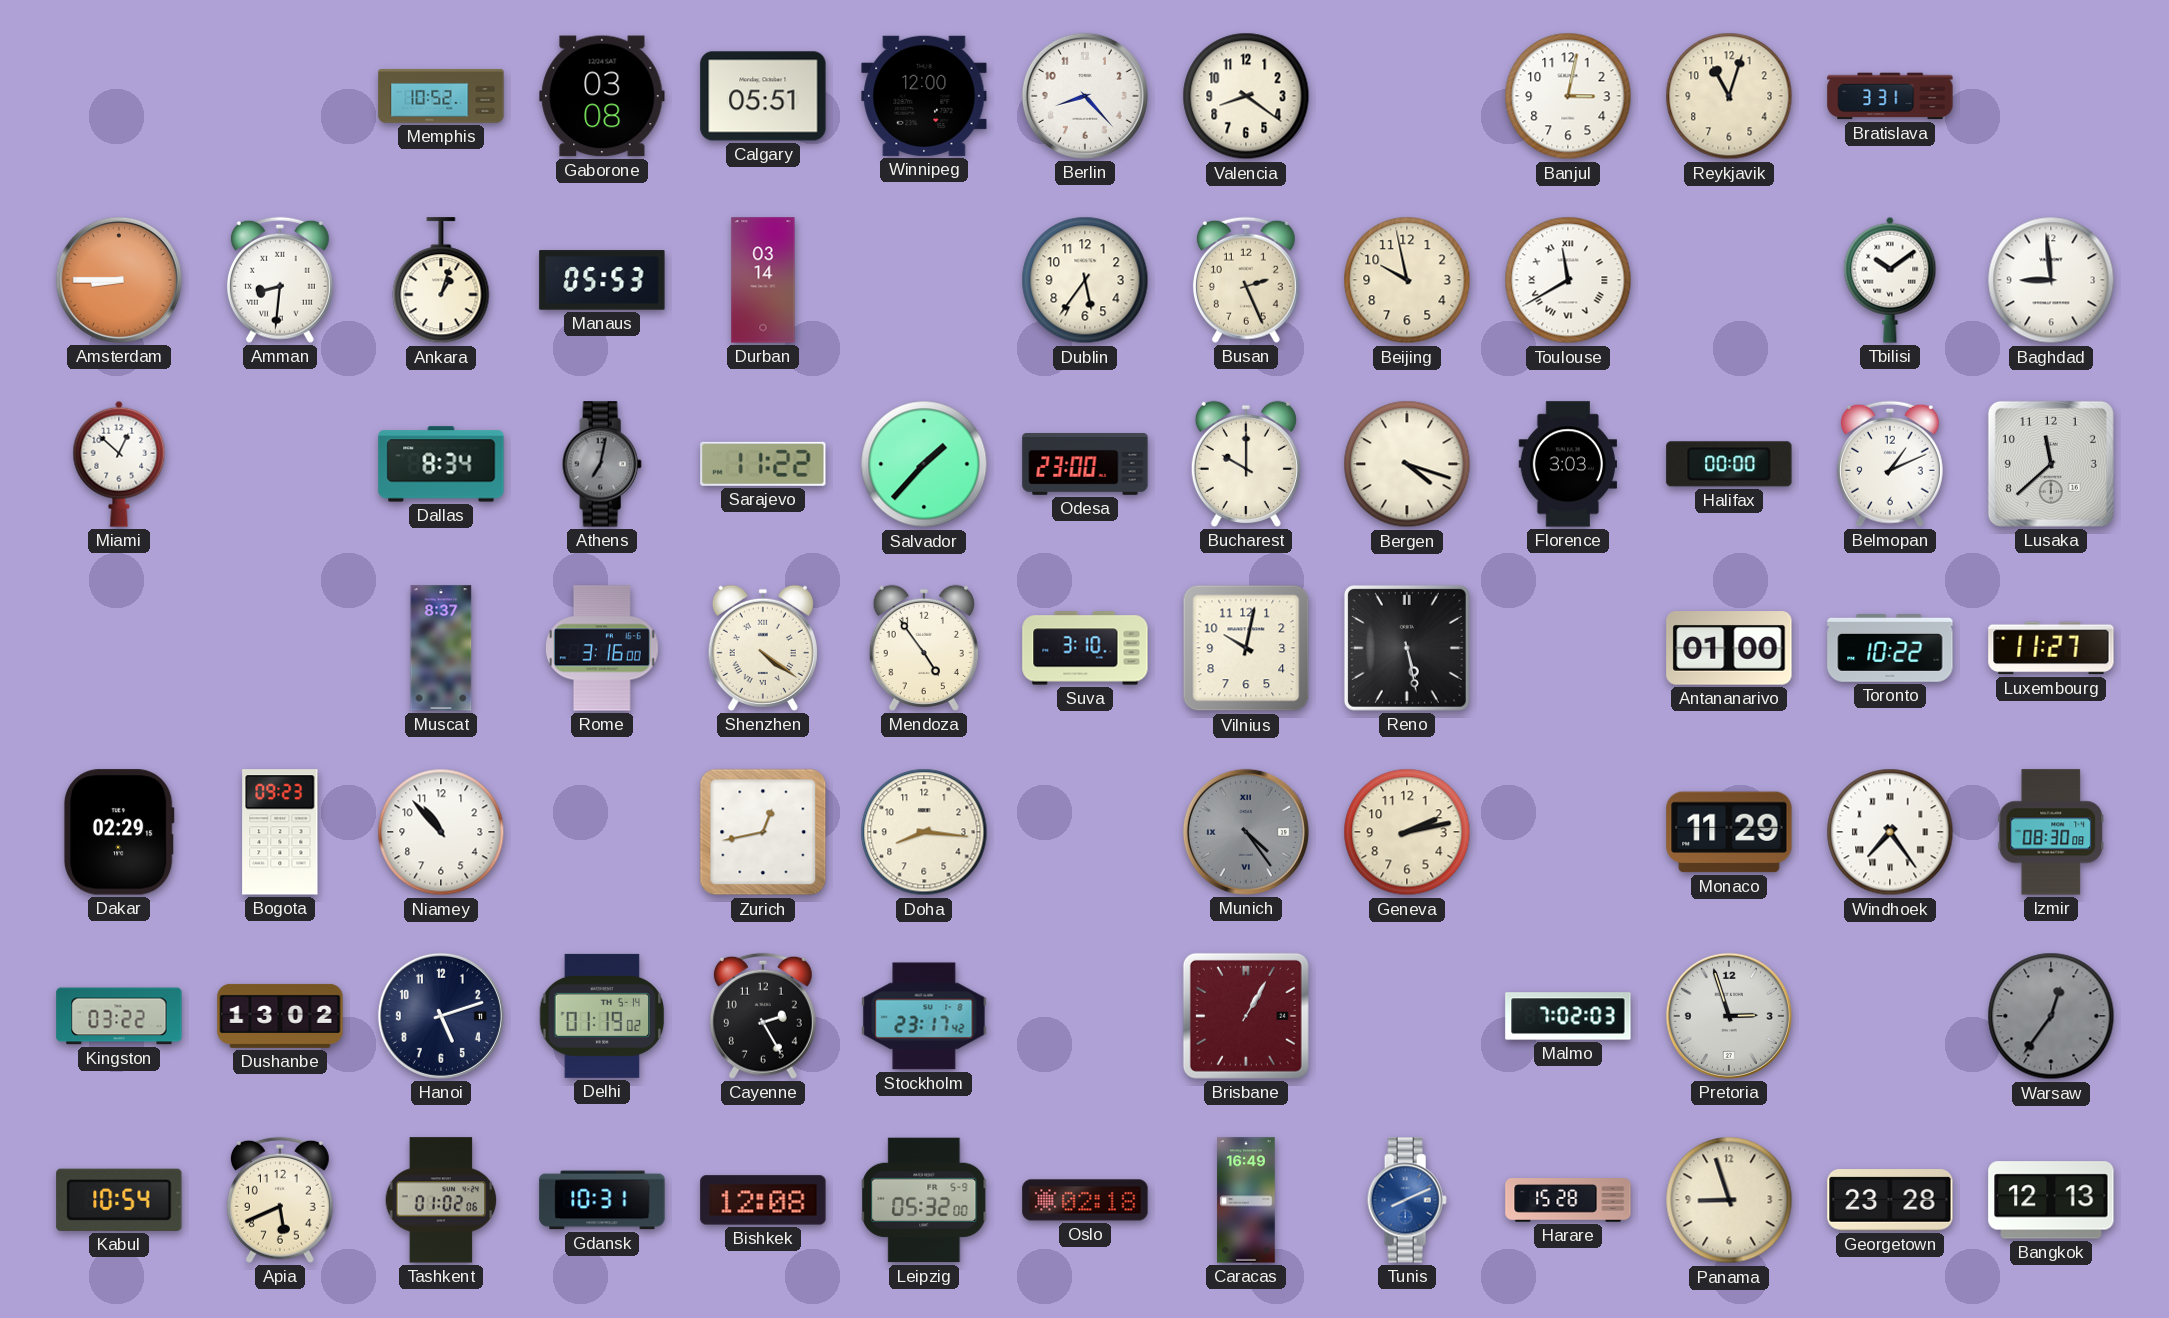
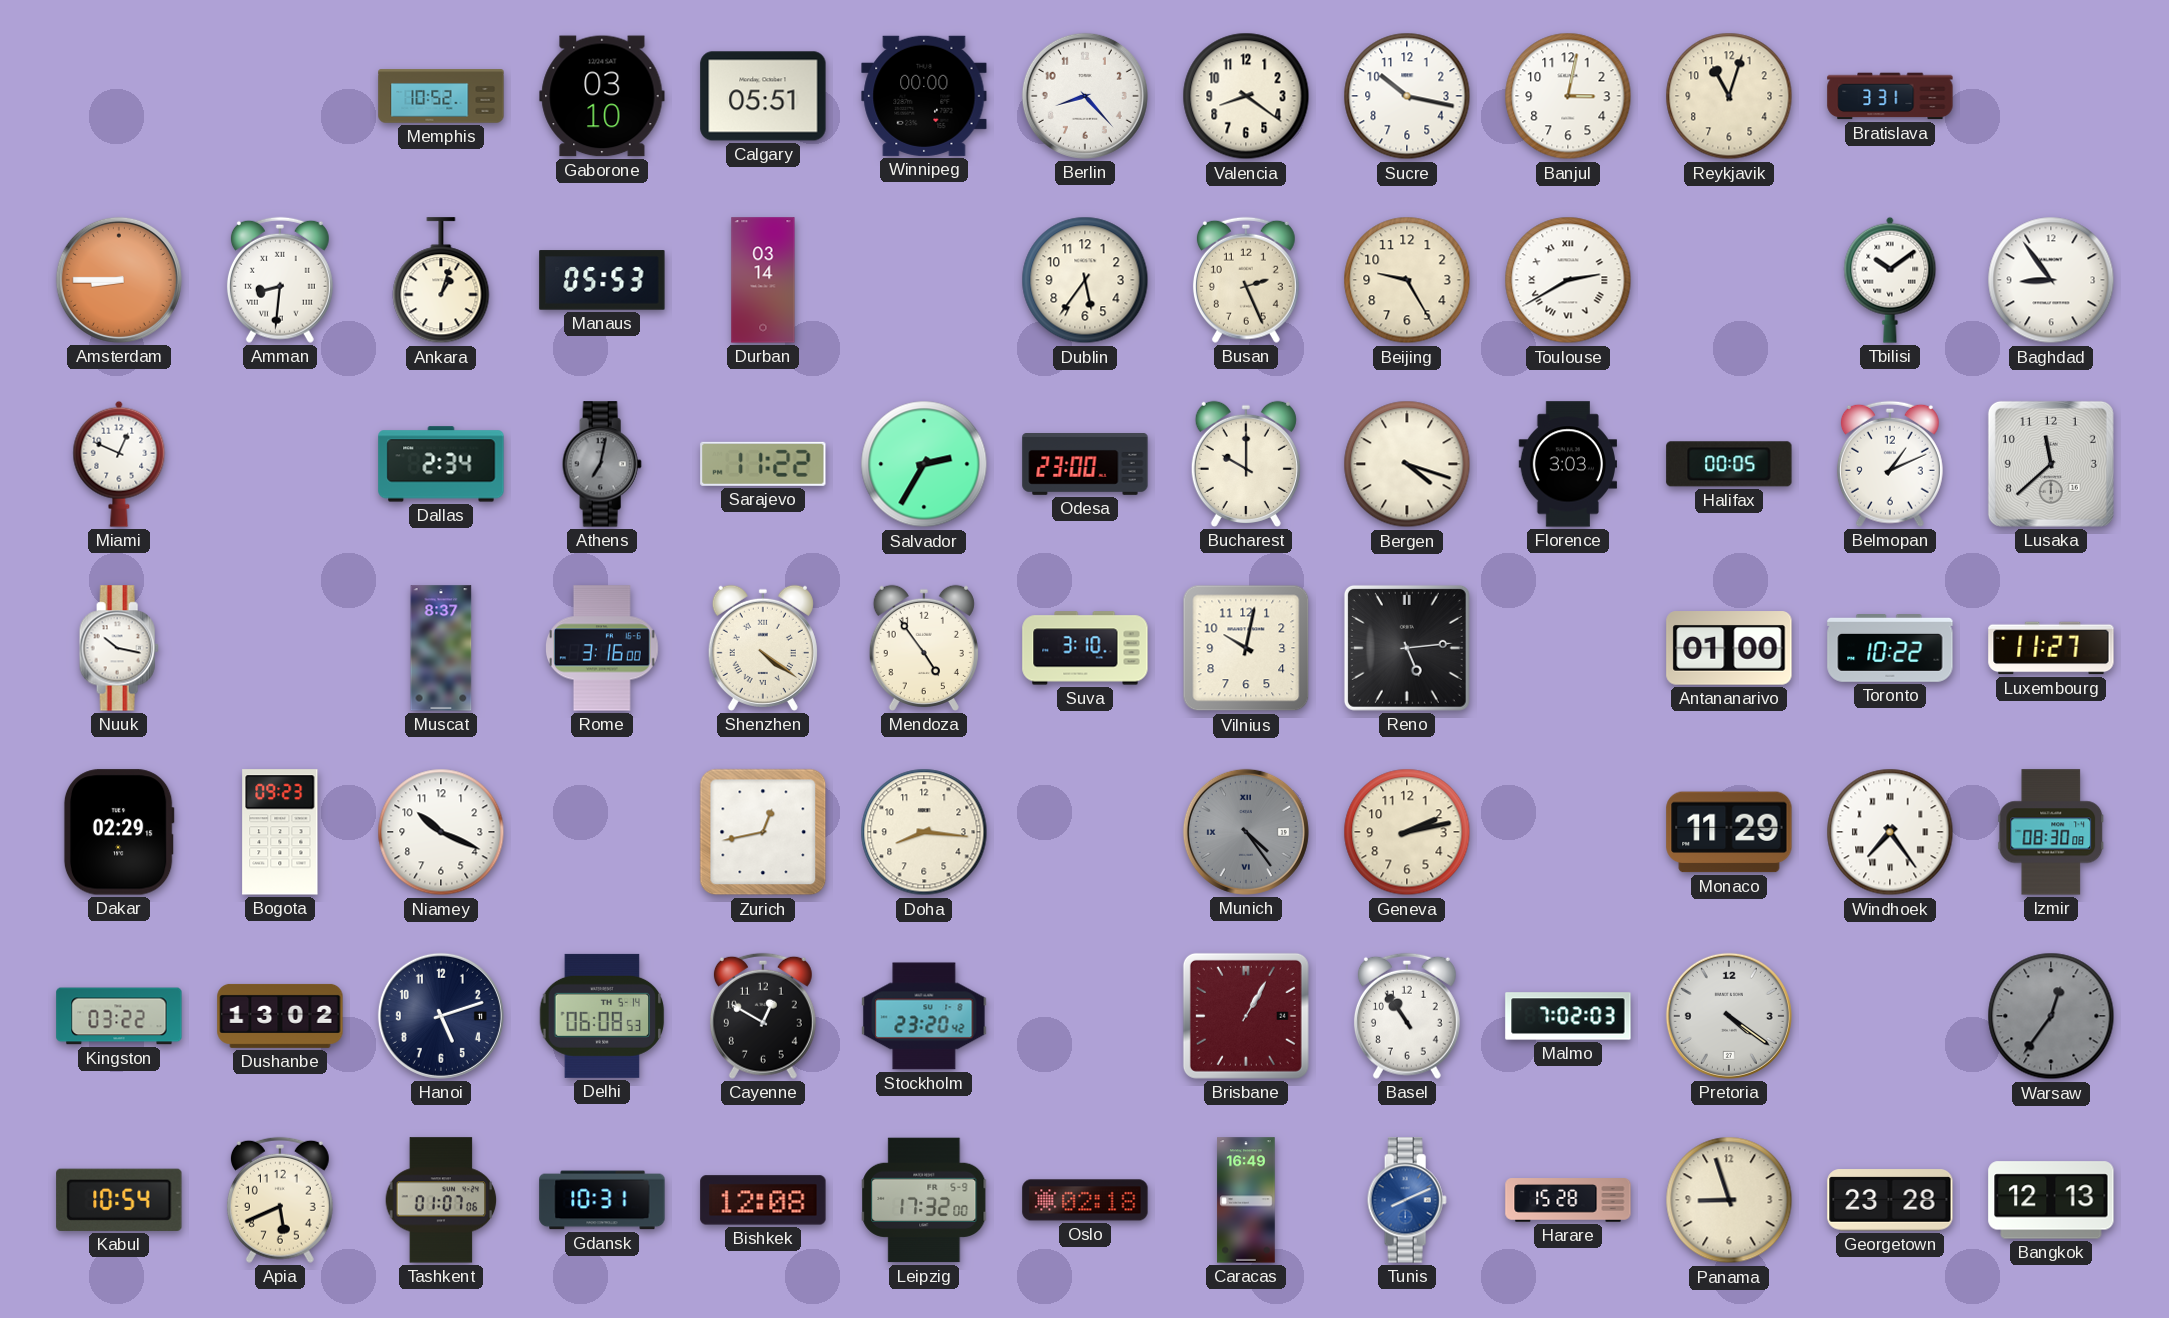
Gaborone: 03:08 -> 03:10
Winnipeg: 12:00 -> 00:00
Sucre: none -> 10:17
Beijing: 9:58 -> 9:25
Toulouse: 11:40 -> 2:40
Baghdad: 8:59 -> 8:54
Miami: 12:52 -> 12:49
Dallas: 8:34 -> 2:34
Salvador: 1:37 -> 2:35
Halifax: 00:00 -> 00:05
Nuuk: none -> 10:17
Reno: 5:28 -> 5:14
Niamey: 10:53 -> 10:19
Delhi: 01:19 -> 06:08
Cayenne: 2:25 -> 12:50
Stockholm: 23:17 -> 23:20
Basel: none -> 10:54
Pretoria: 2:57 -> 4:21
Tashkent: 01:02 -> 01:07
Leipzig: 05:32 -> 17:32
